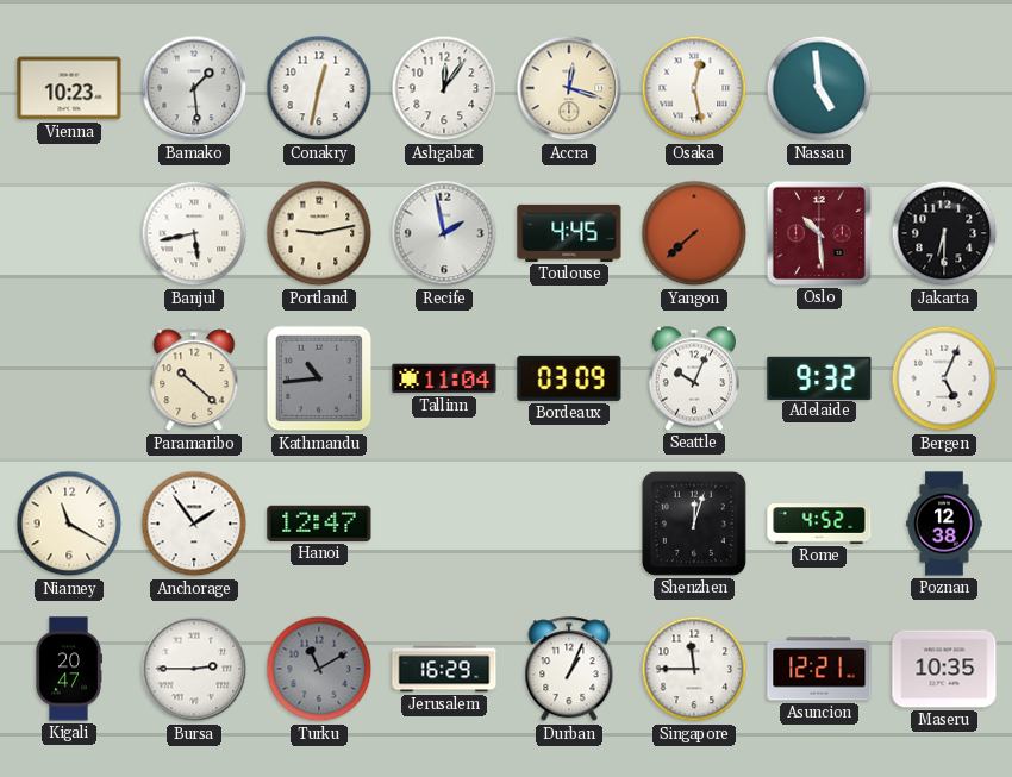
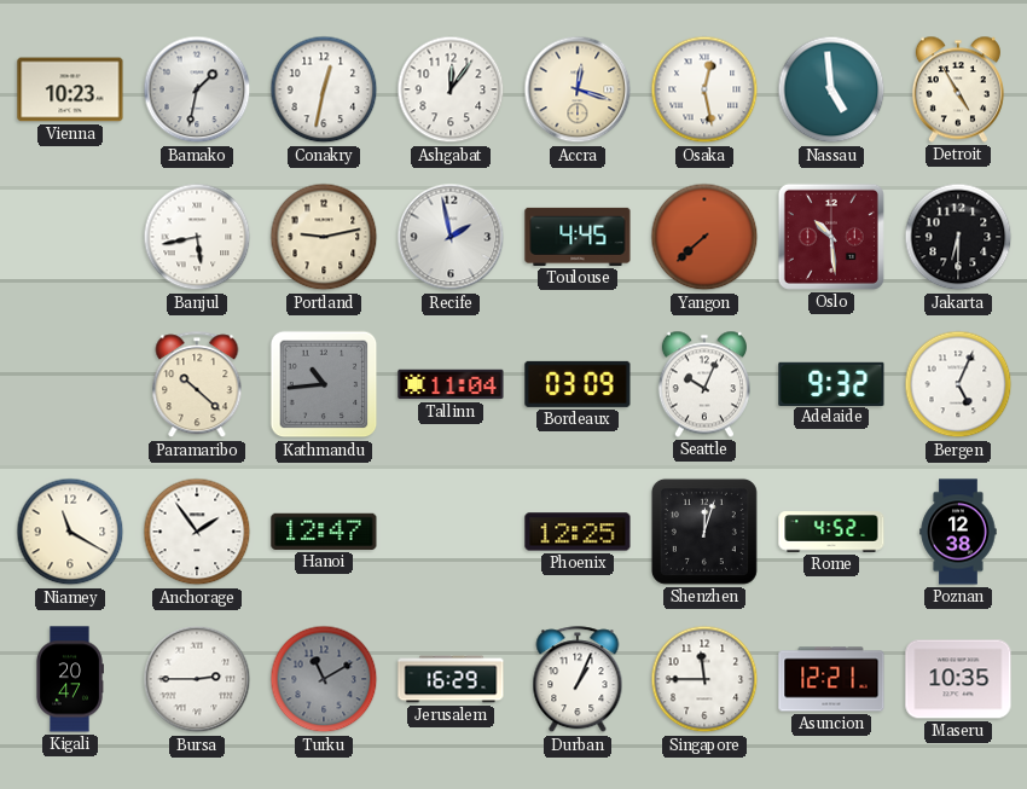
Bamako: 1:29 -> 1:32
Detroit: none -> 4:55
Phoenix: none -> 12:25
